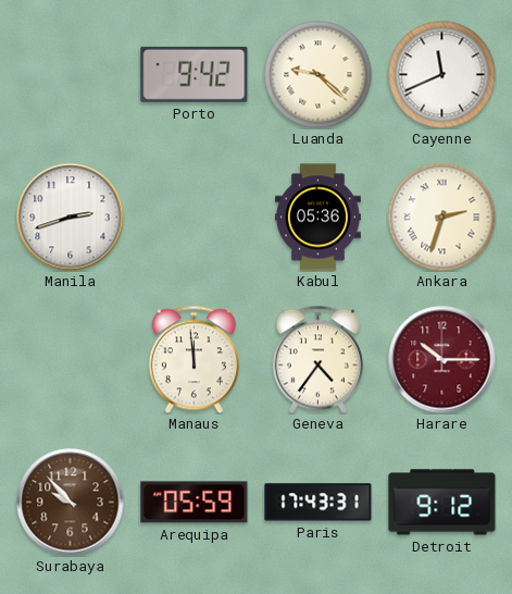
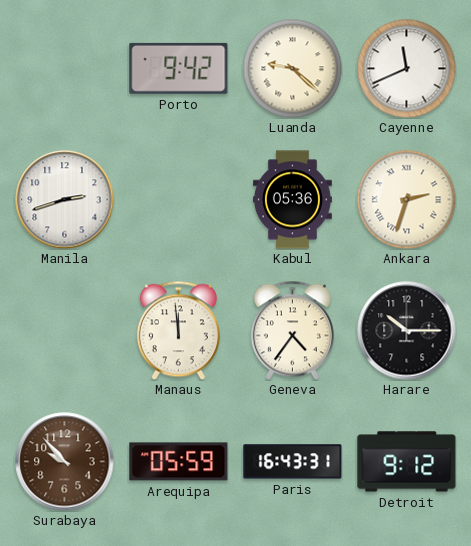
Harare dial: burgundy -> black
Paris: 17:43 -> 16:43
